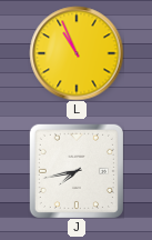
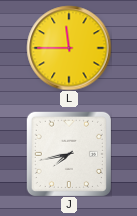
L: 10:56 -> 11:45
